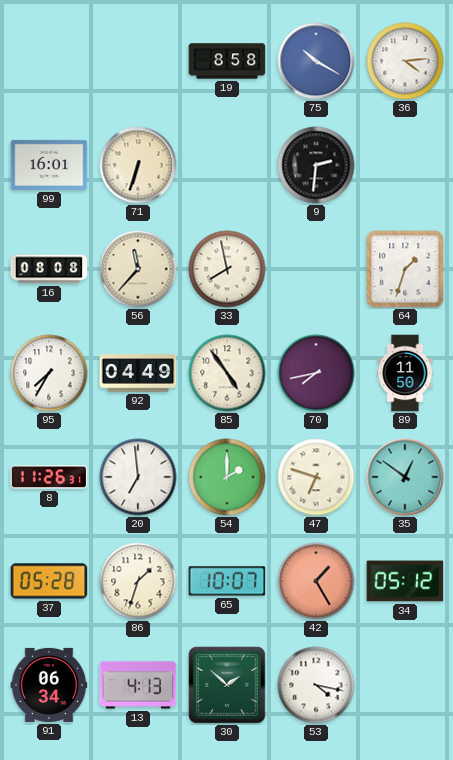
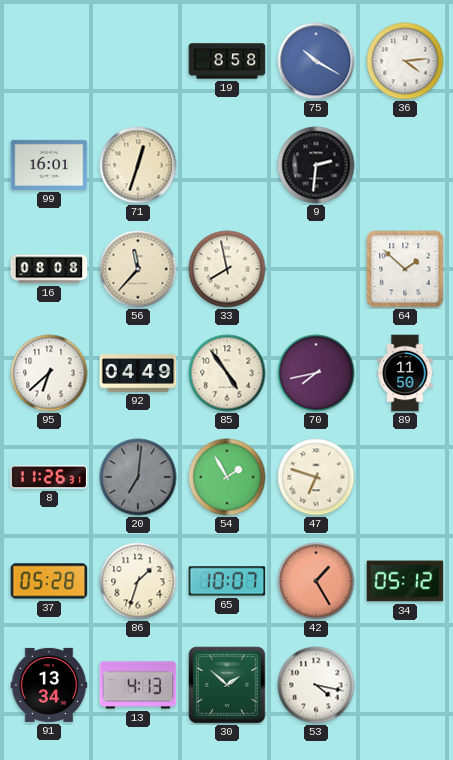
71: 6:33 -> 12:33
64: 1:33 -> 1:52
95: 7:35 -> 6:38
20: 6:59 -> 7:01
20 dial: white -> grey
54: 2:00 -> 1:55
35: 12:51 -> none
91: 06:34 -> 13:34
